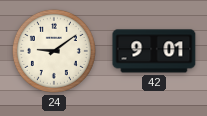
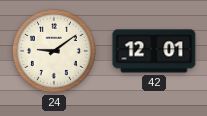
42: 9:01 -> 12:01
